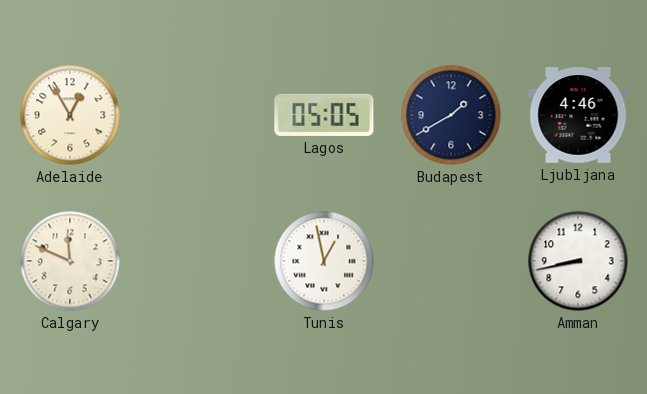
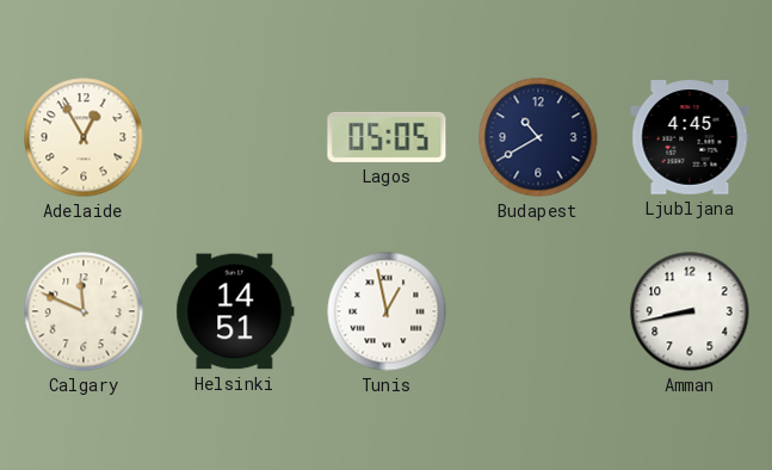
Budapest: 1:40 -> 10:40
Ljubljana: 4:46 -> 4:45
Helsinki: none -> 14:51
